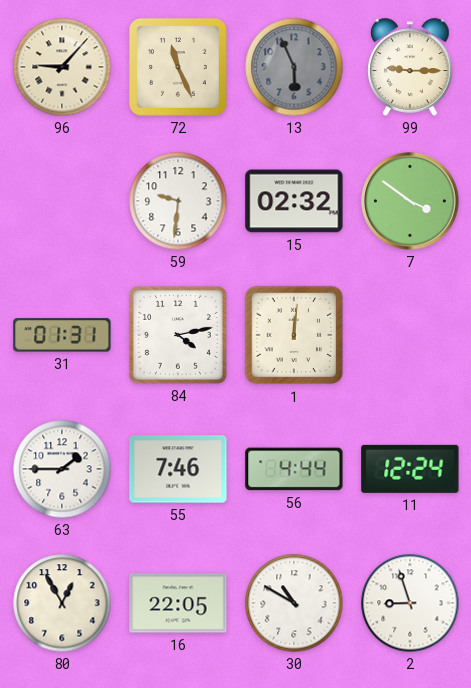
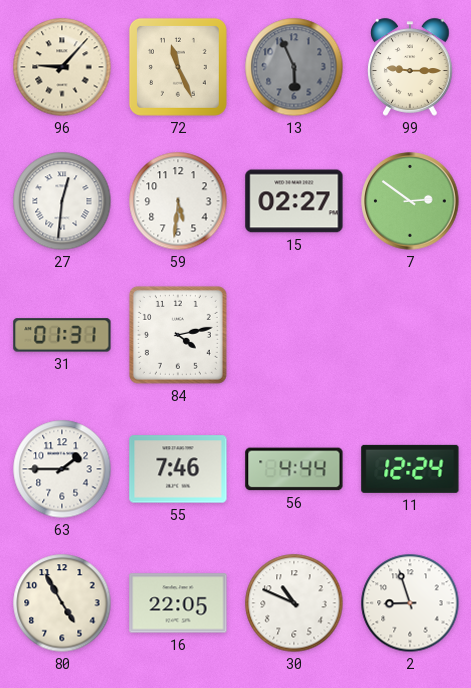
27: none -> 12:31
59: 9:31 -> 5:31
15: 02:32 -> 02:27
7: 3:51 -> 2:51
1: 12:01 -> none
80: 12:55 -> 4:55
30: 10:50 -> 10:49
